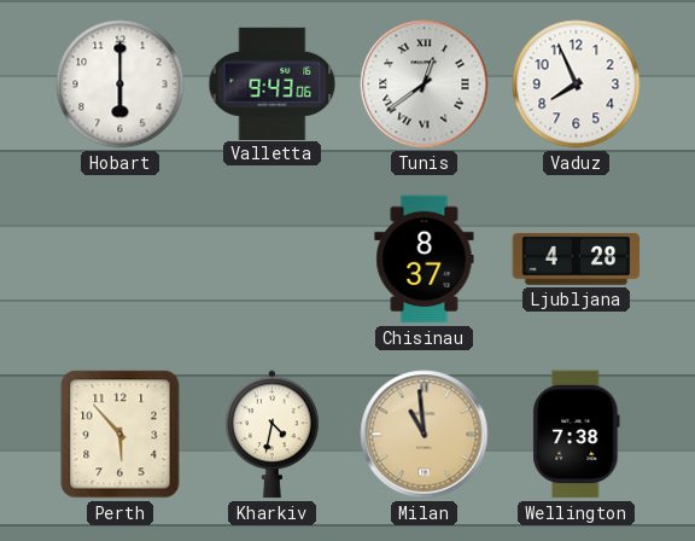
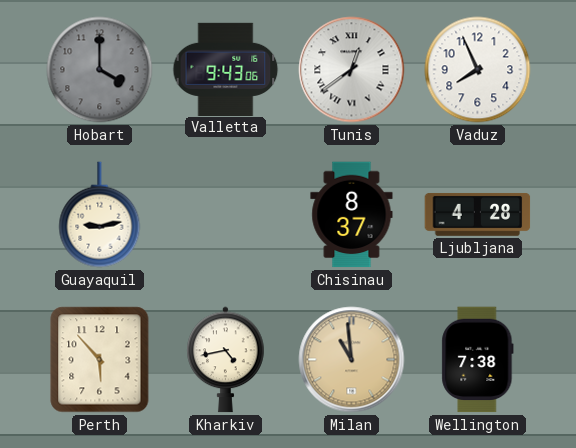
Hobart: 6:00 -> 4:00
Hobart dial: white -> grey
Guayaquil: none -> 9:13
Kharkiv: 4:32 -> 4:43
